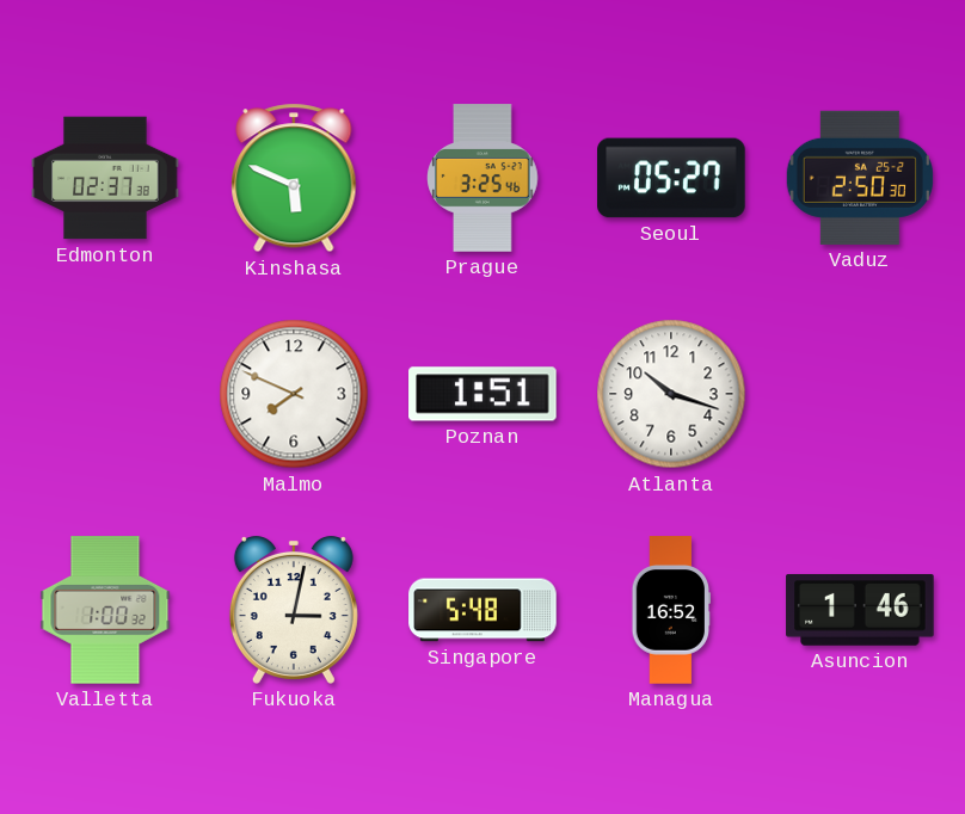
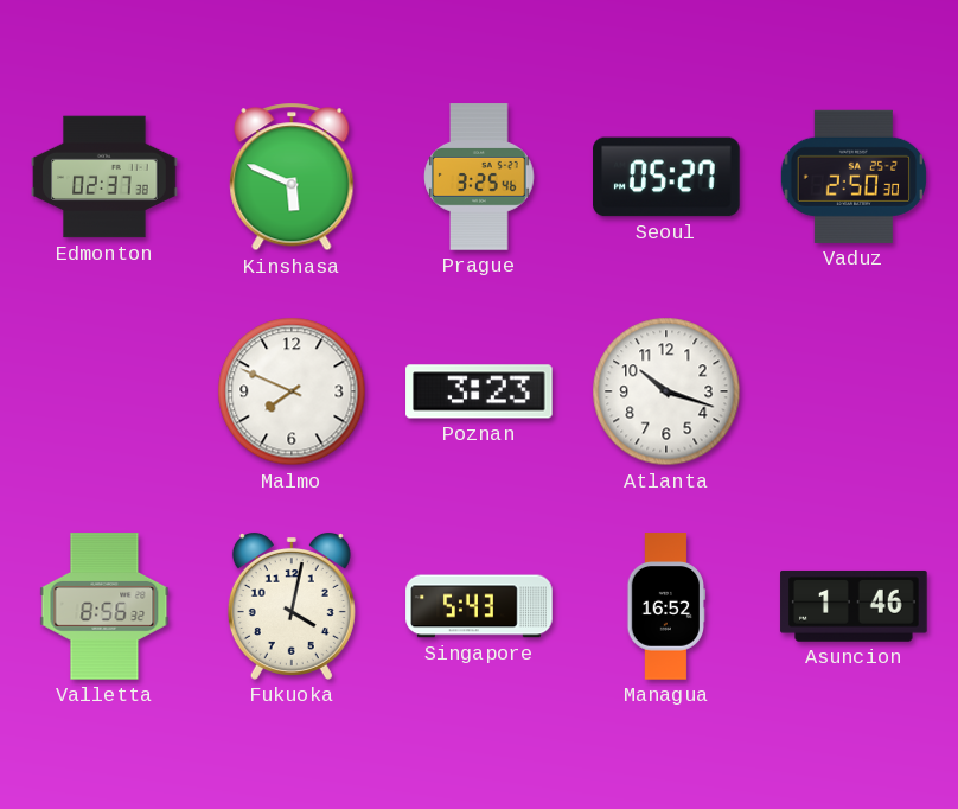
Poznan: 1:51 -> 3:23
Valletta: 1:00 -> 8:56
Fukuoka: 3:02 -> 4:02
Singapore: 5:48 -> 5:43
